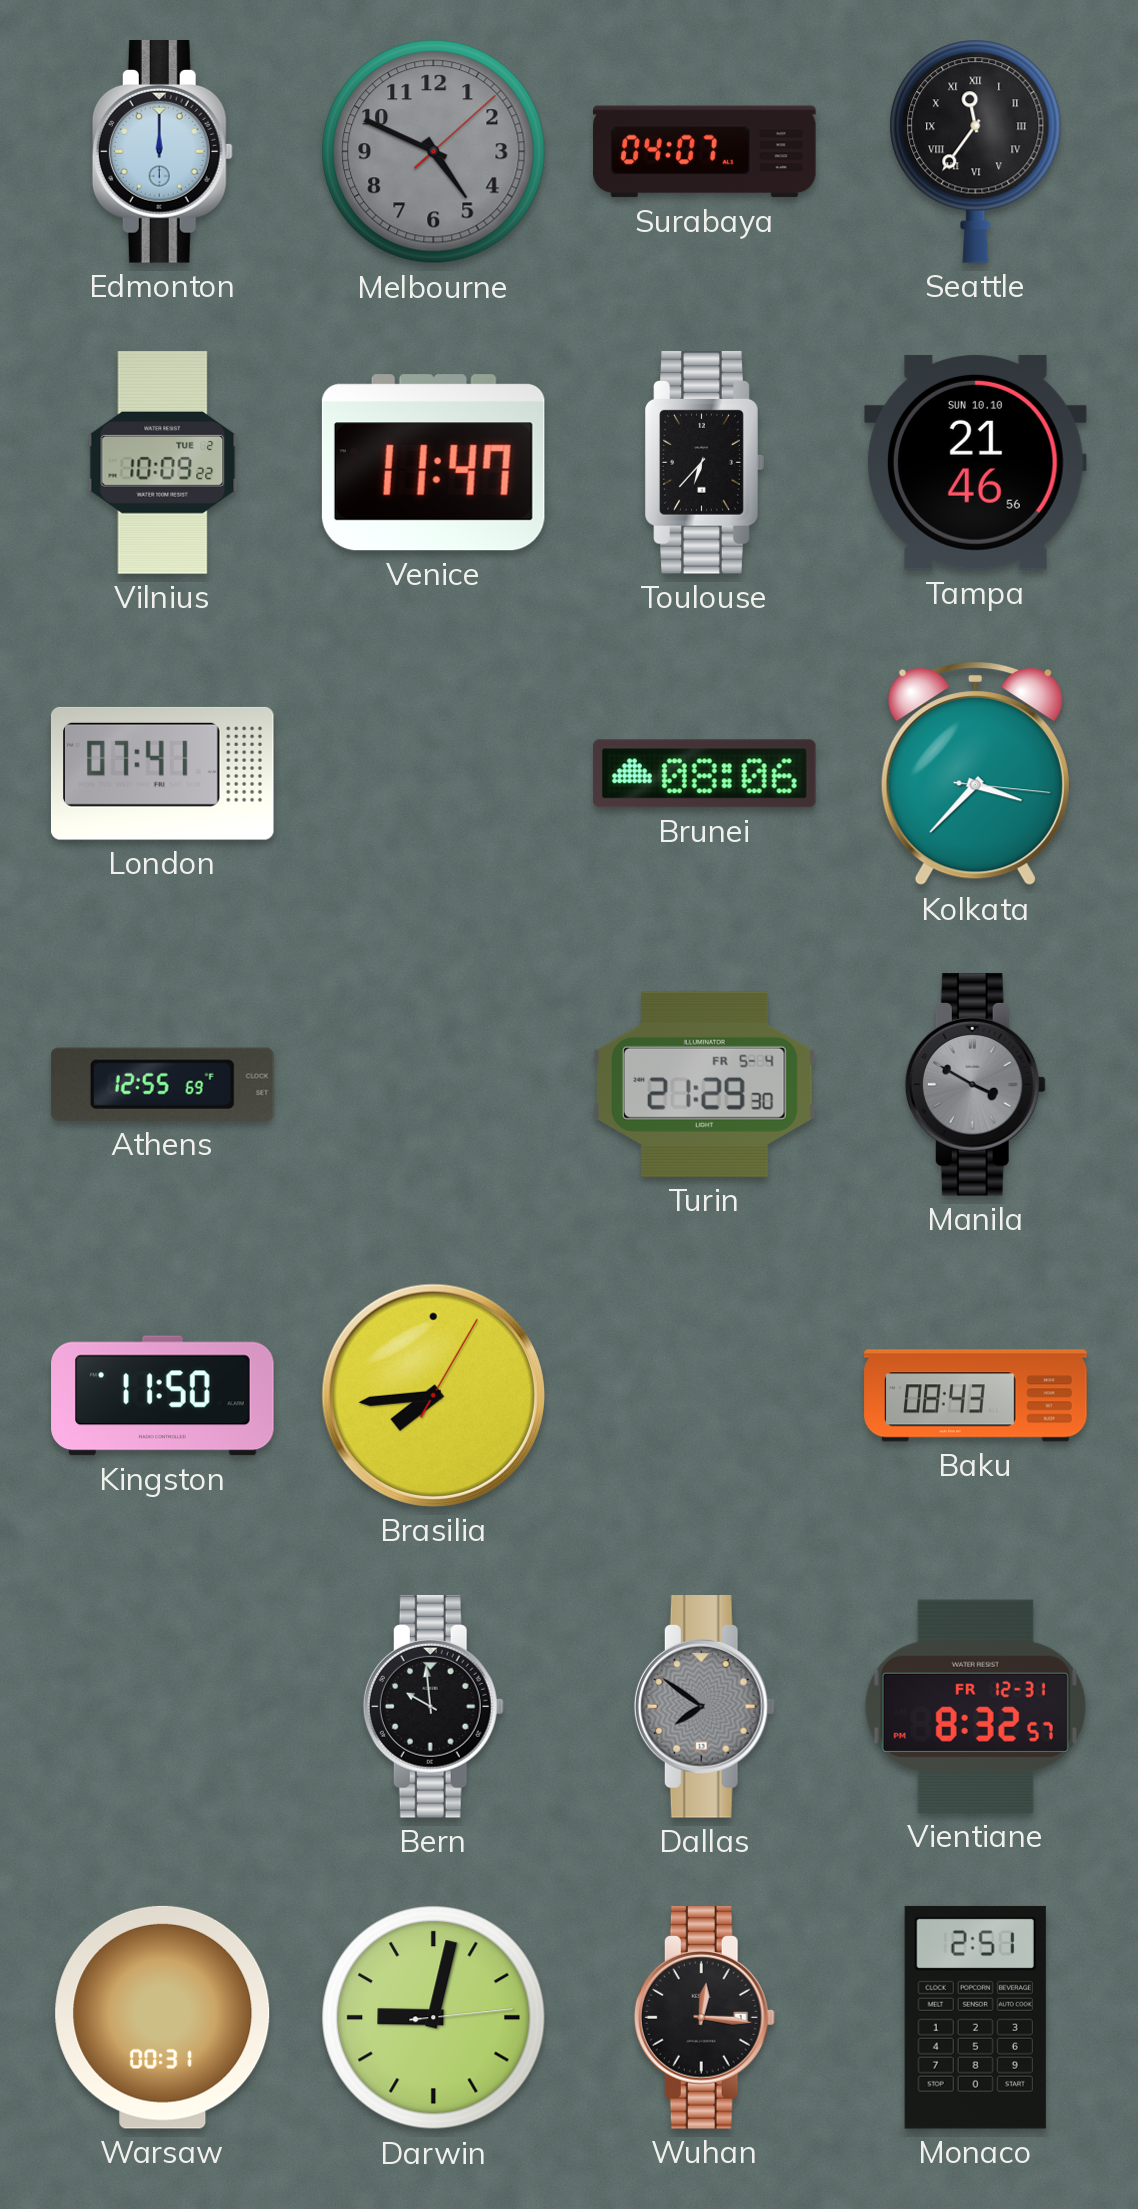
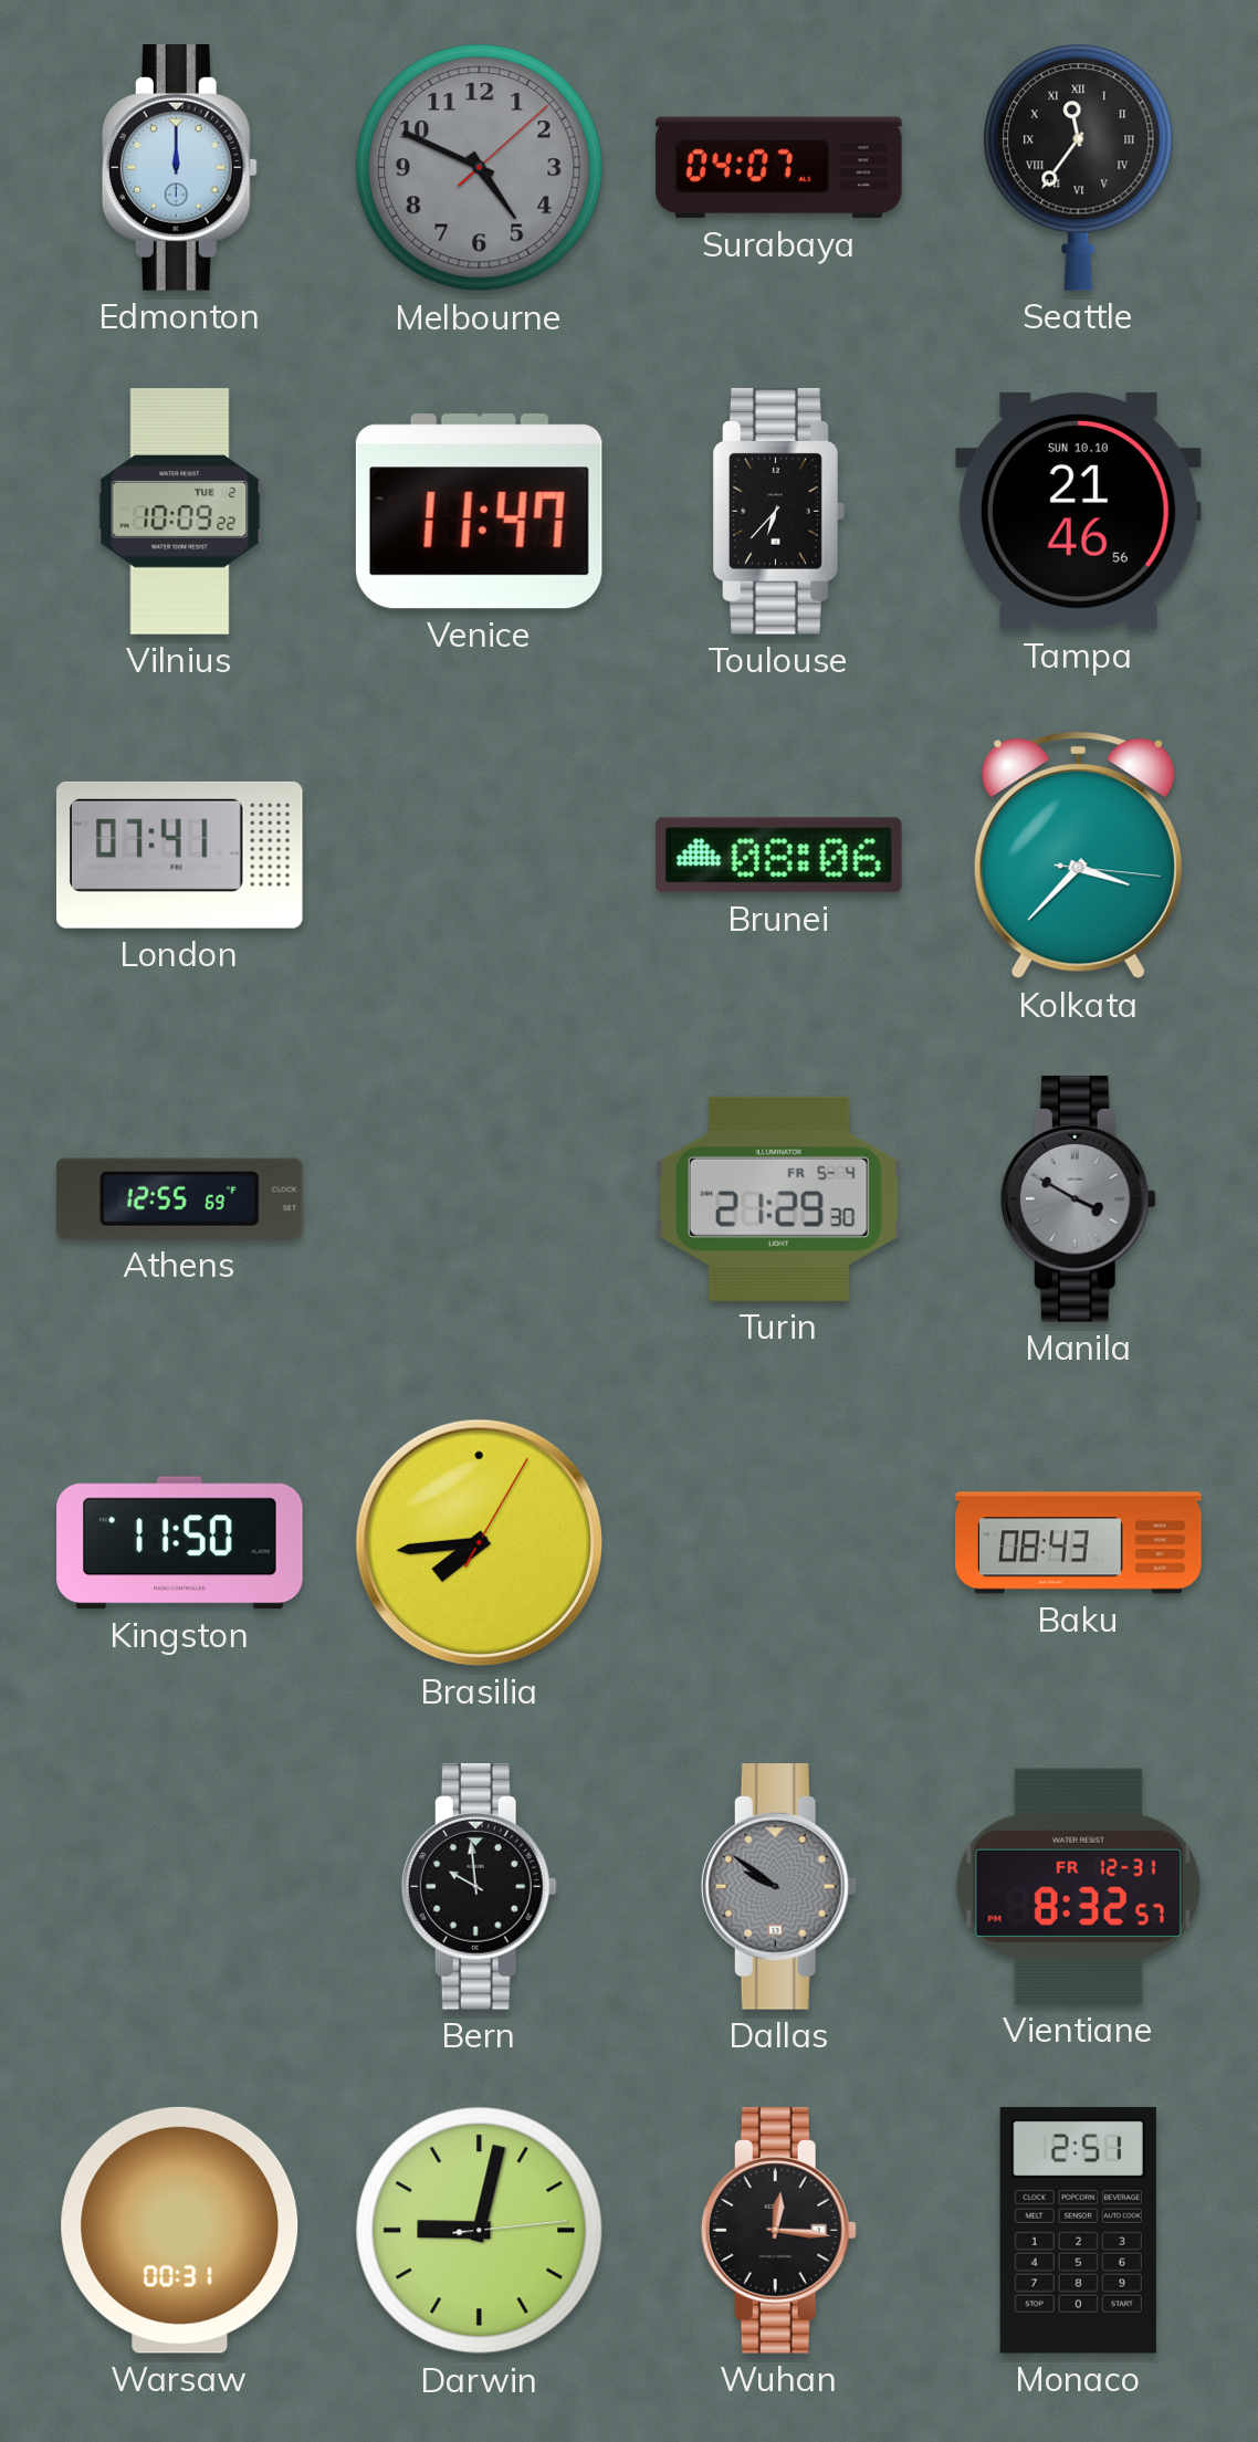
Dallas: 7:51 -> 9:51
